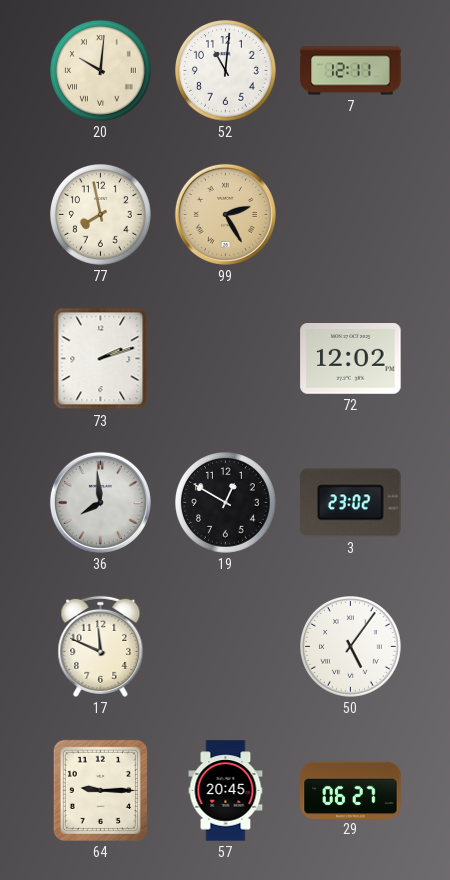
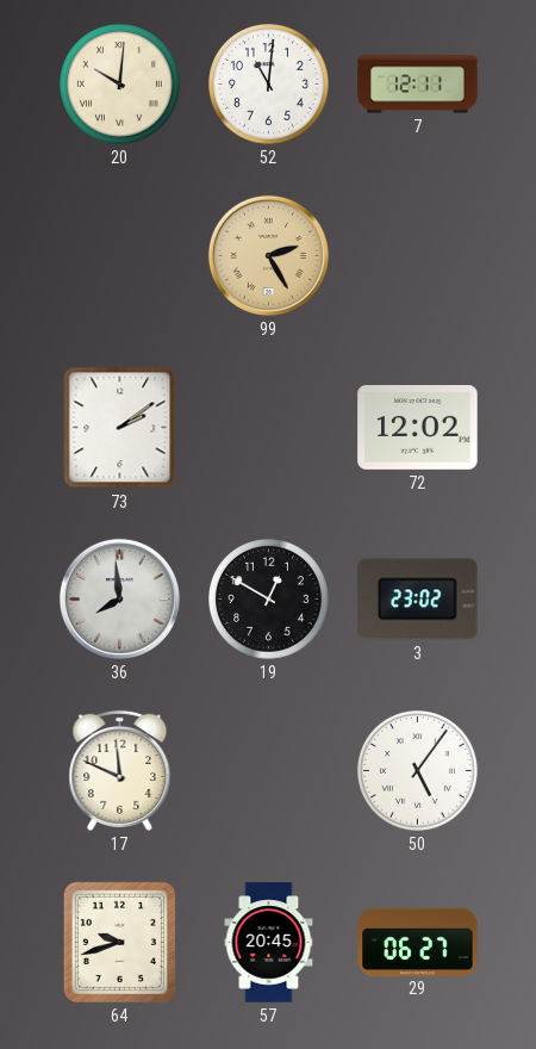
77: 7:58 -> none
73: 2:12 -> 2:09
64: 9:15 -> 9:42
